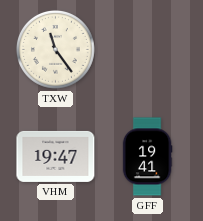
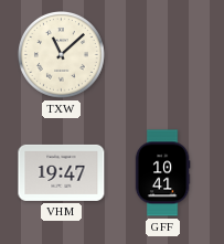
TXW: 11:24 -> 11:08
GFF: 19:41 -> 10:41
